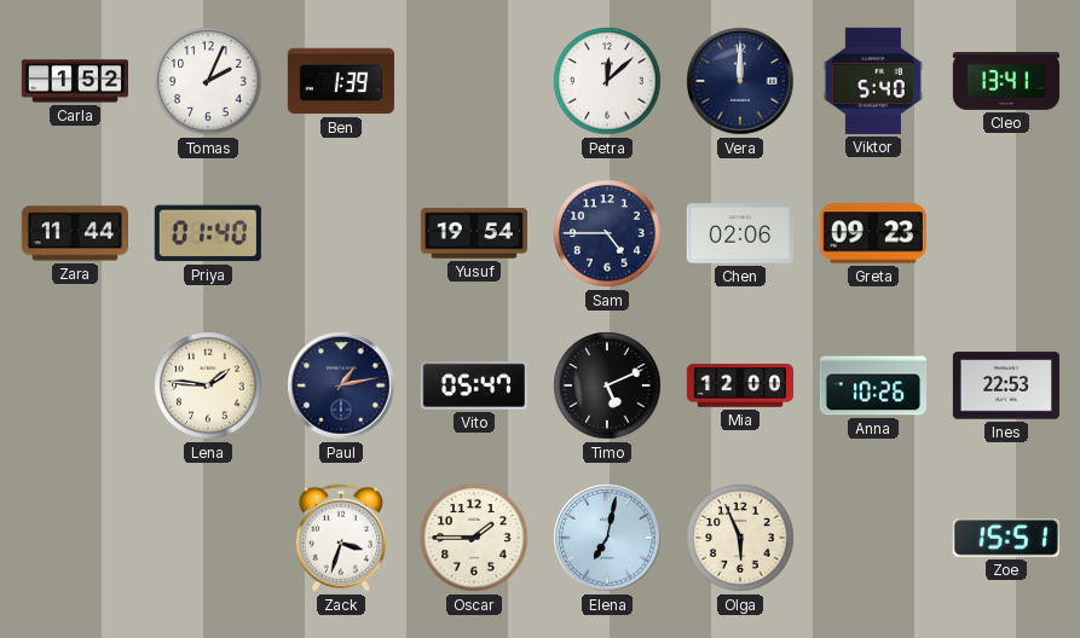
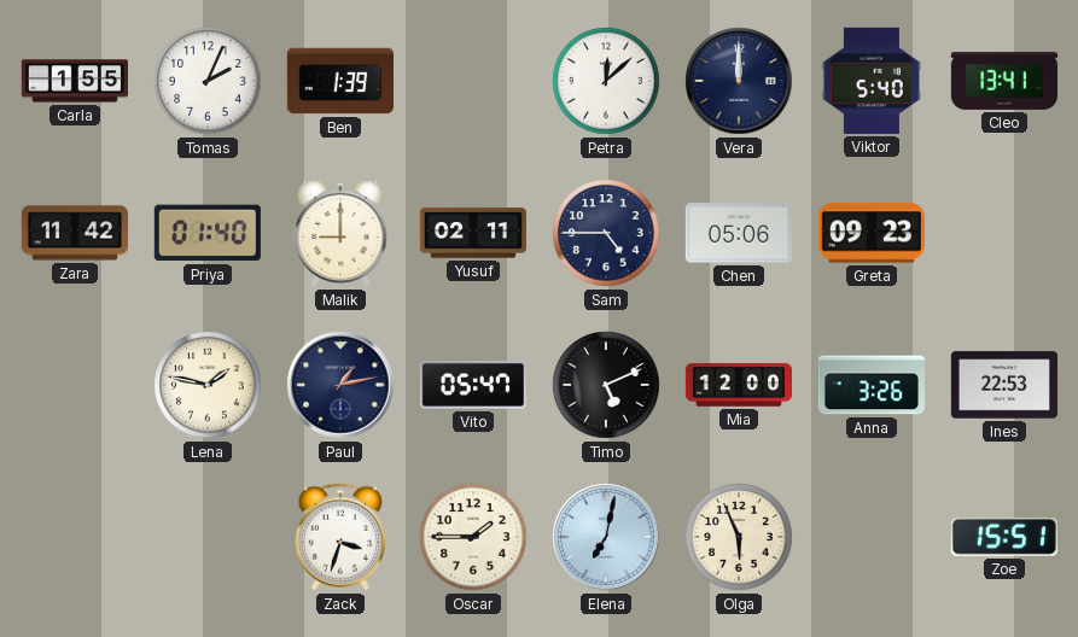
Carla: 1:52 -> 1:55
Zara: 11:44 -> 11:42
Malik: none -> 9:00
Yusuf: 19:54 -> 02:11
Chen: 02:06 -> 05:06
Lena: 1:46 -> 1:47
Anna: 10:26 -> 3:26
